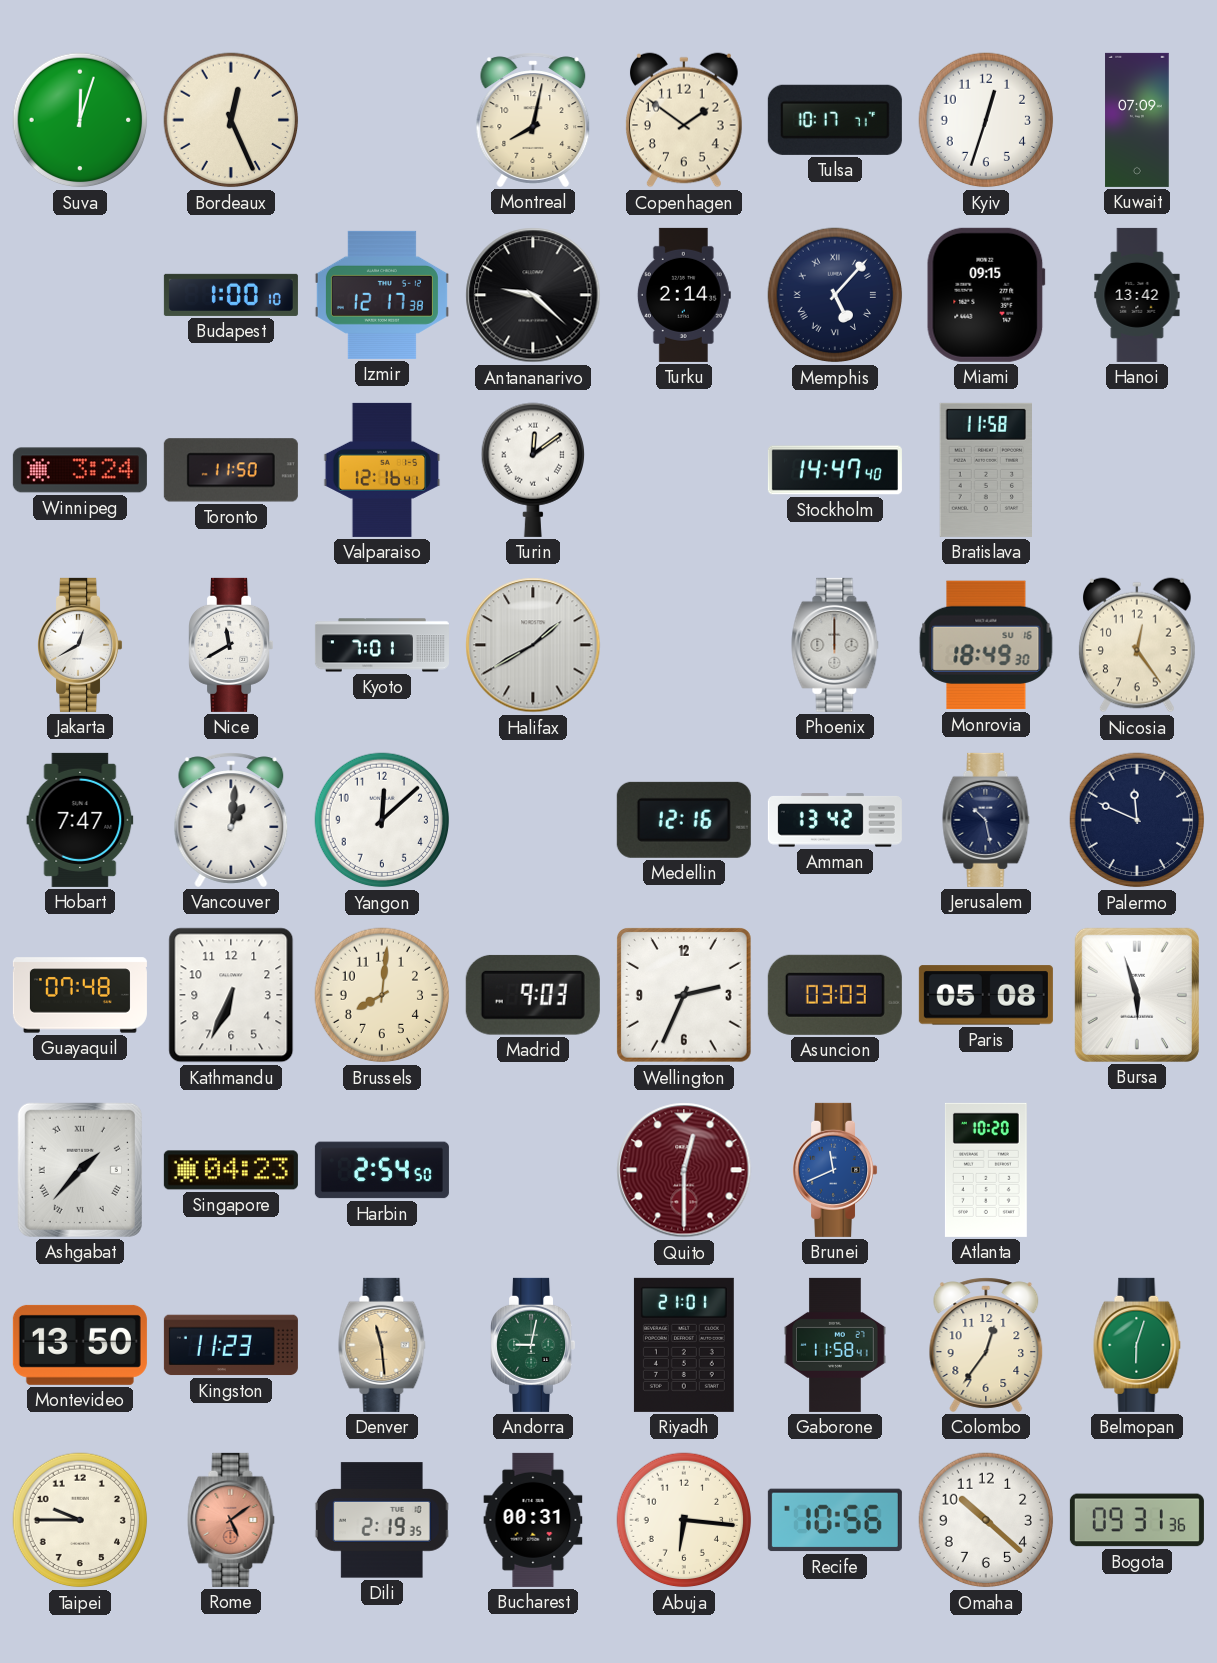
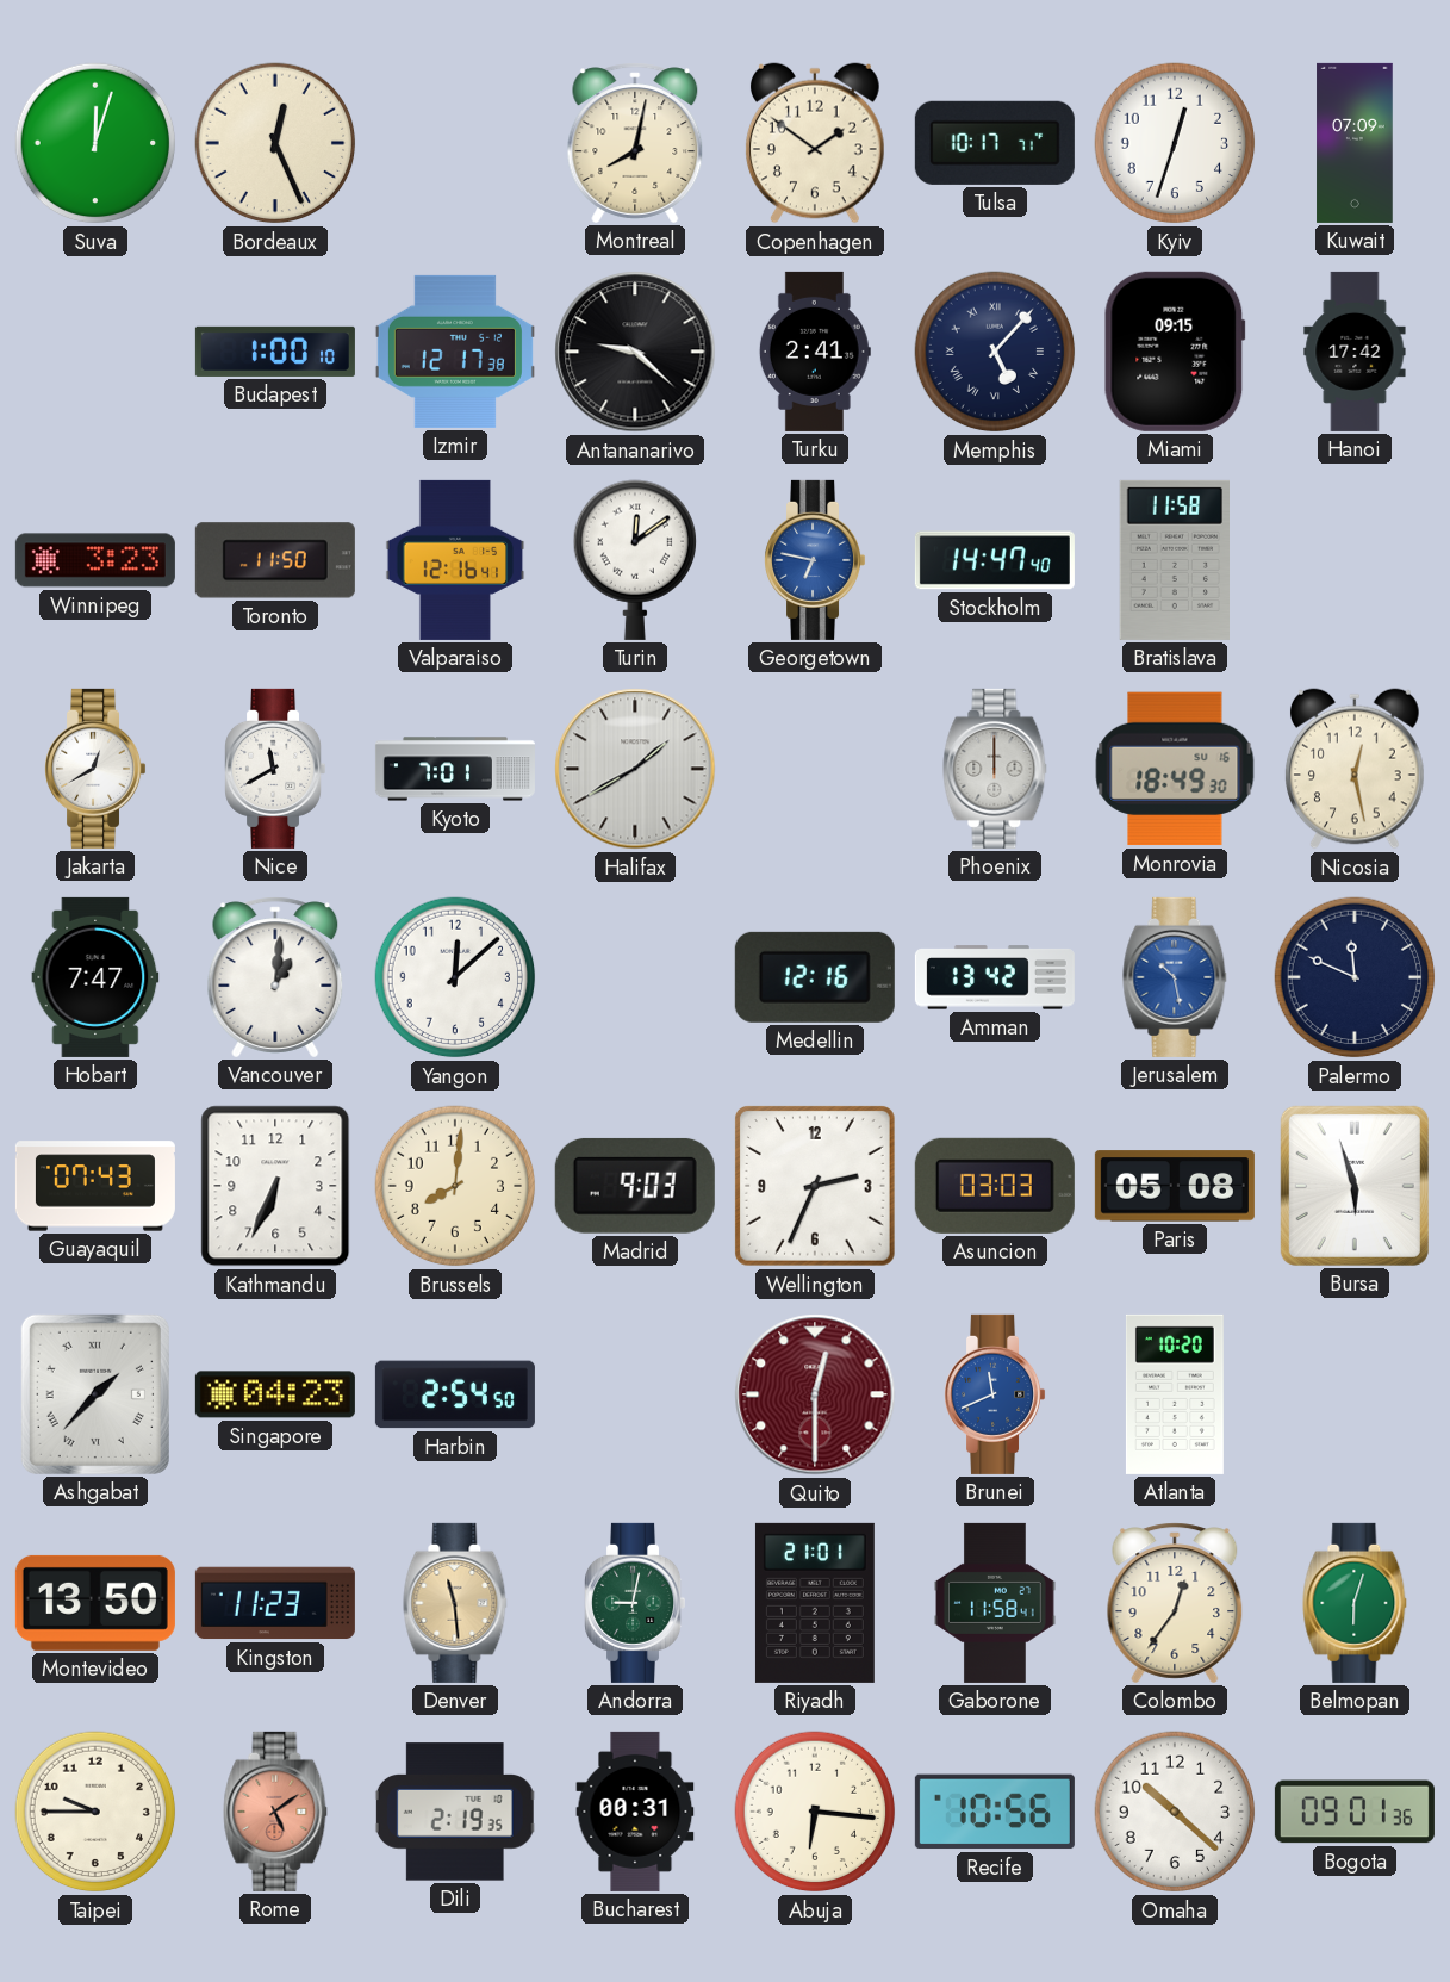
Turku: 2:14 -> 2:41
Hanoi: 13:42 -> 17:42
Winnipeg: 3:24 -> 3:23
Georgetown: none -> 6:47
Nicosia: 12:24 -> 12:28
Jerusalem dial: navy -> blue
Guayaquil: 07:48 -> 07:43
Bogota: 09:31 -> 09:01
